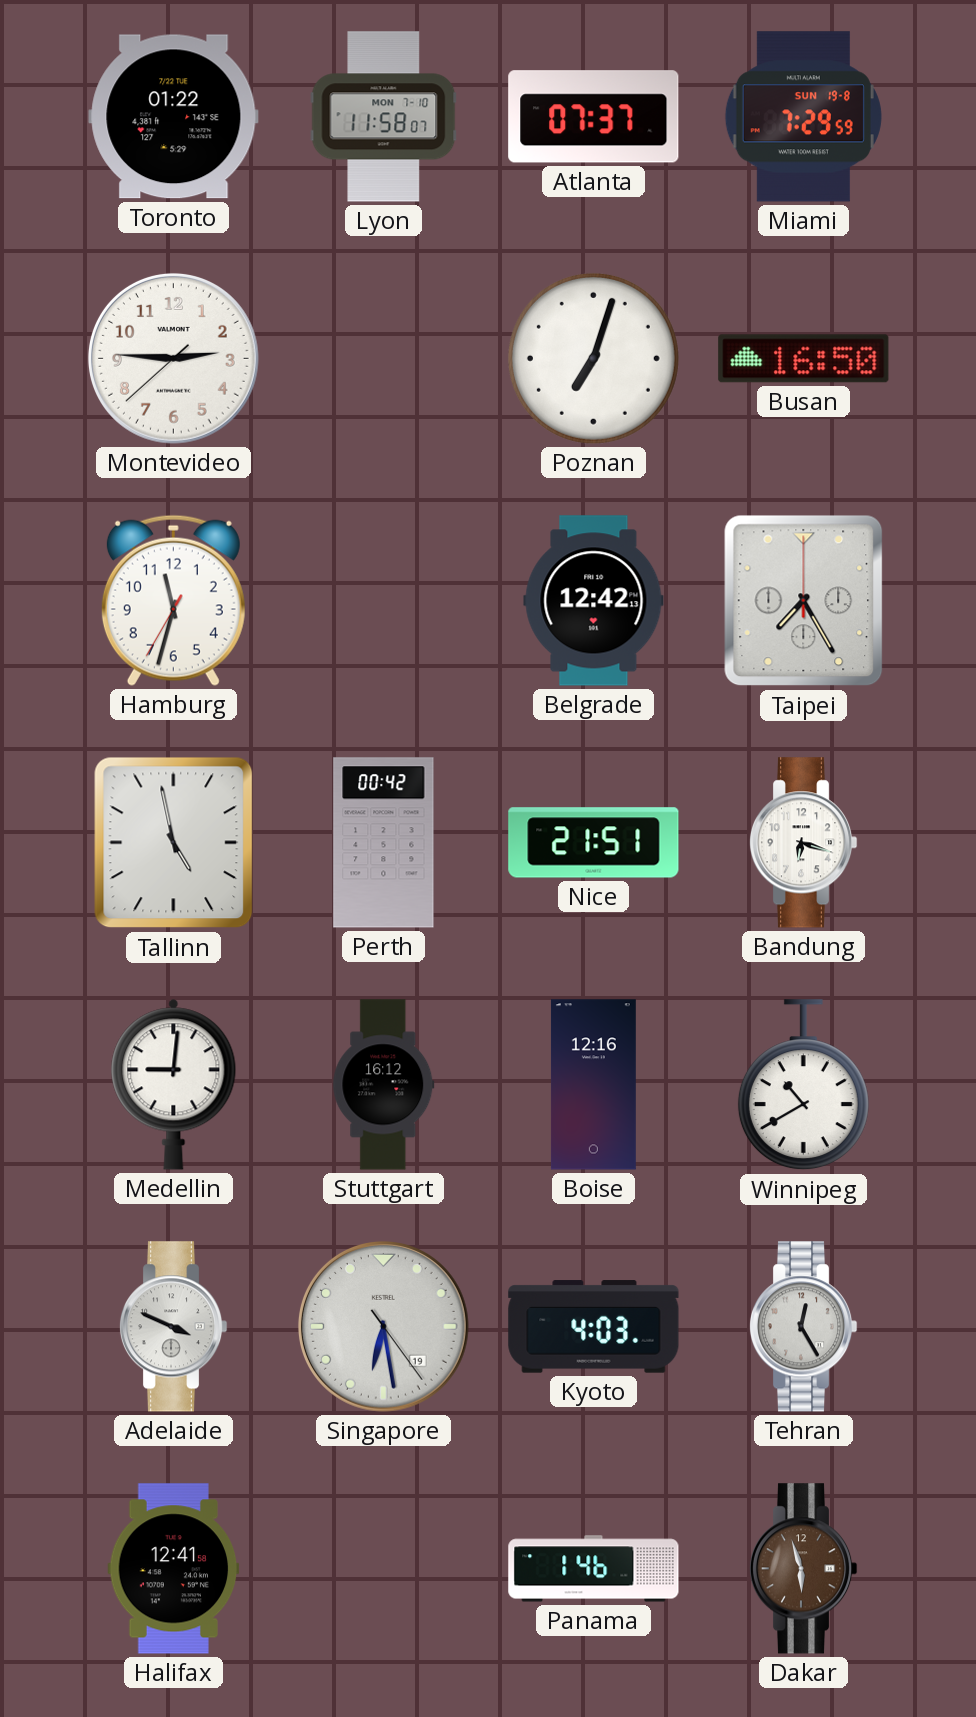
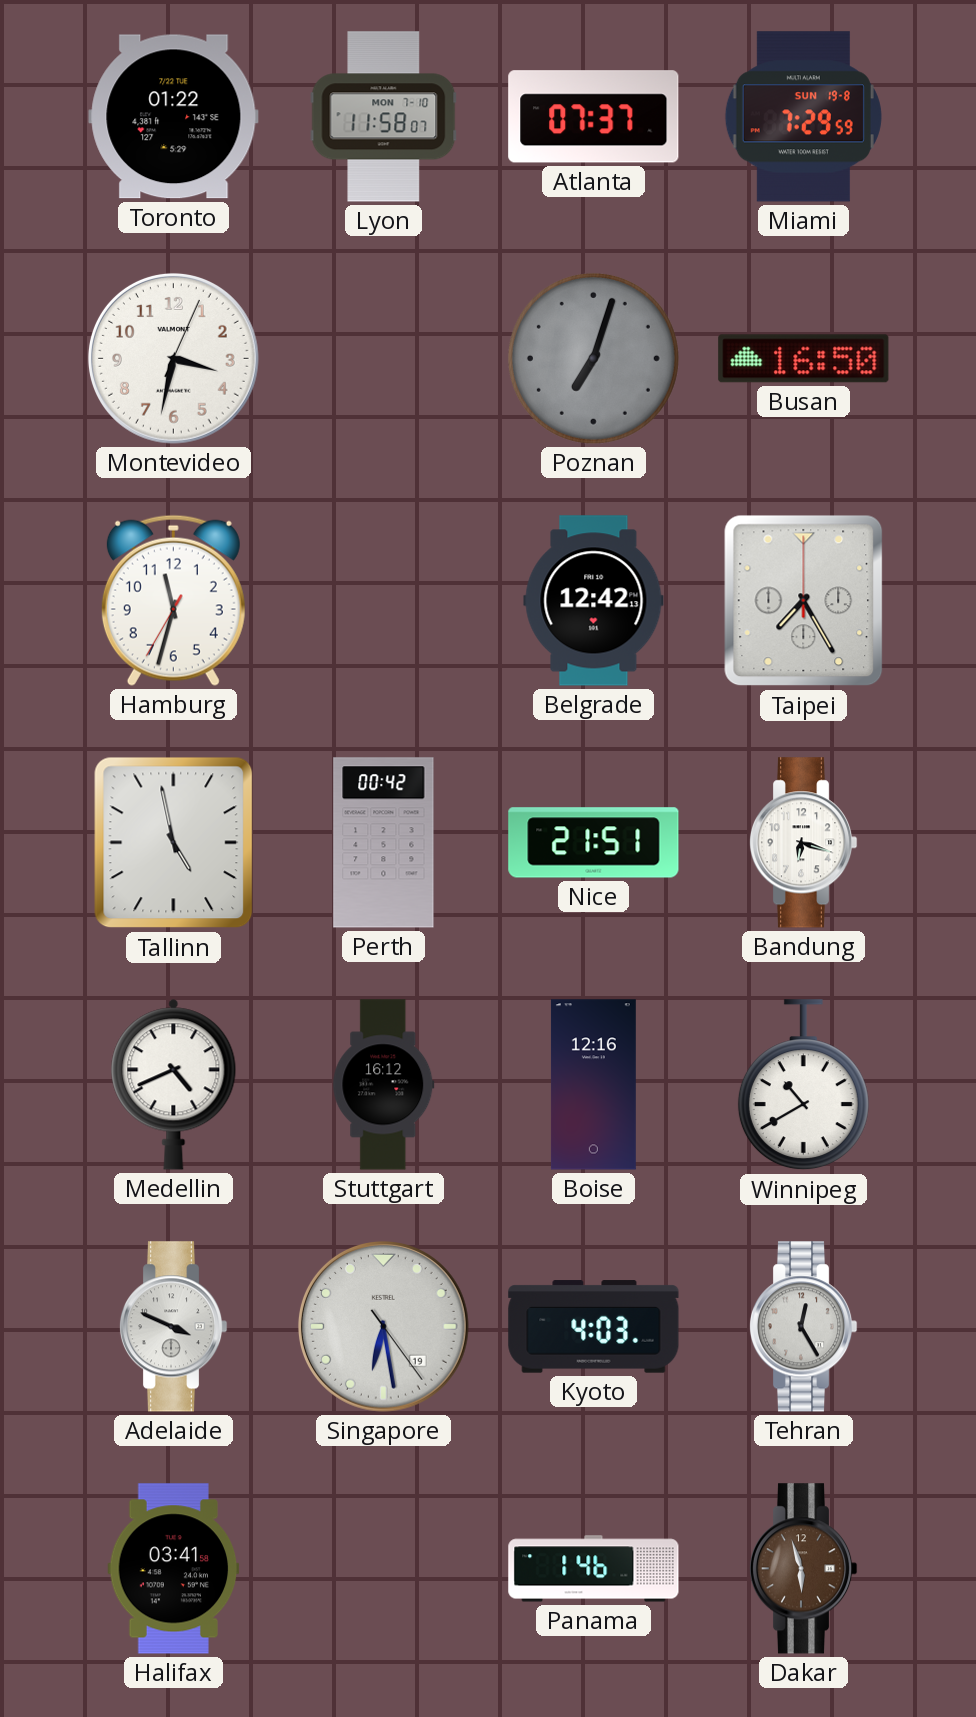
Montevideo: 2:45 -> 3:32
Poznan dial: white -> grey
Medellin: 9:01 -> 4:41
Halifax: 12:41 -> 03:41
